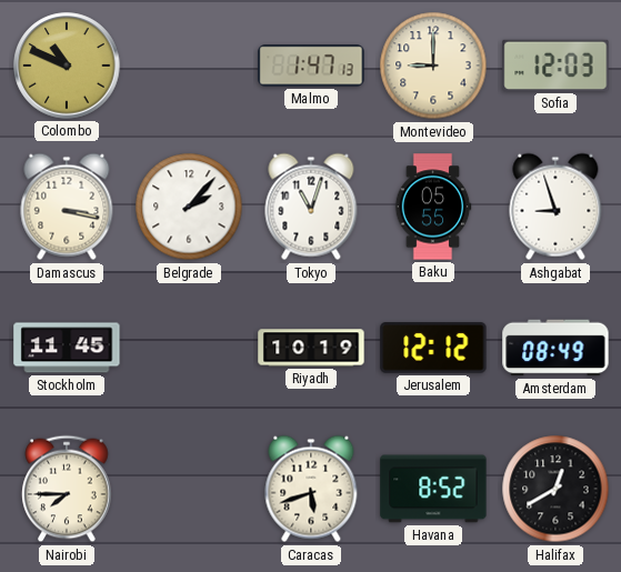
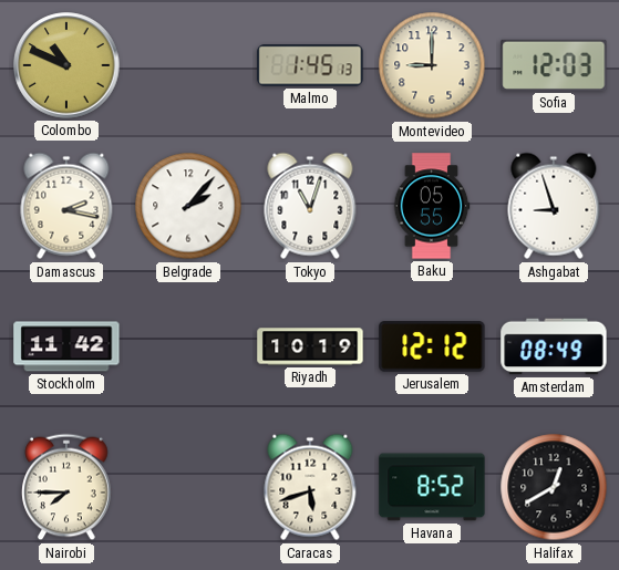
Malmo: 1:47 -> 1:45
Damascus: 3:17 -> 2:17
Stockholm: 11:45 -> 11:42
